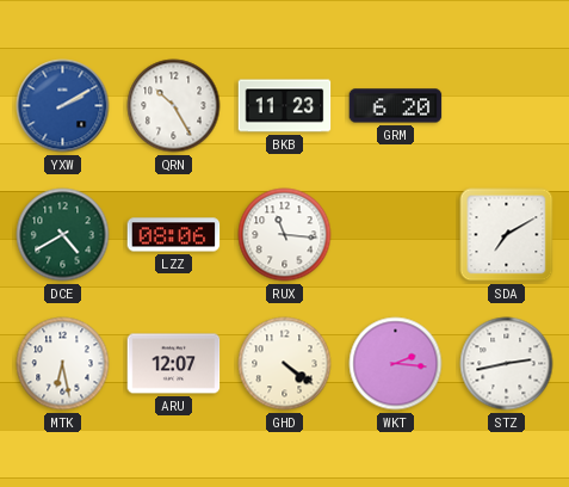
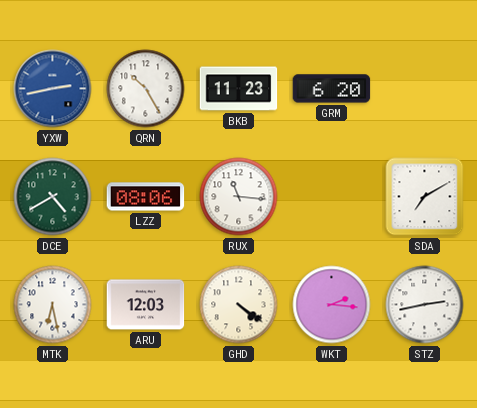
YXW: 2:10 -> 2:43
ARU: 12:07 -> 12:03
